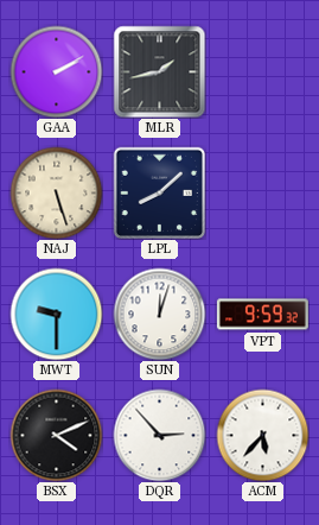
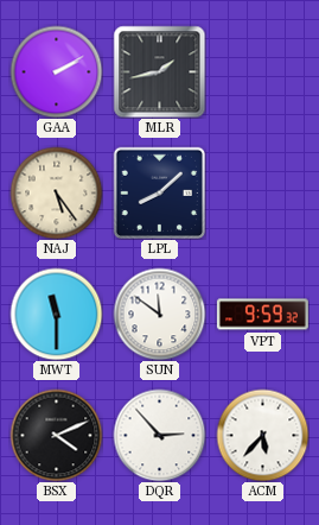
NAJ: 5:27 -> 5:24
MWT: 9:30 -> 11:30
SUN: 12:03 -> 11:51
